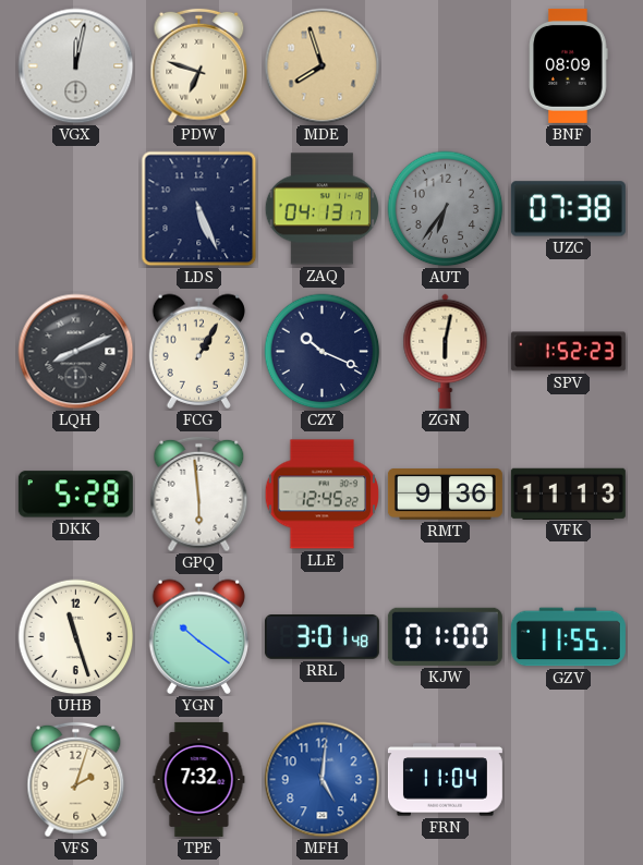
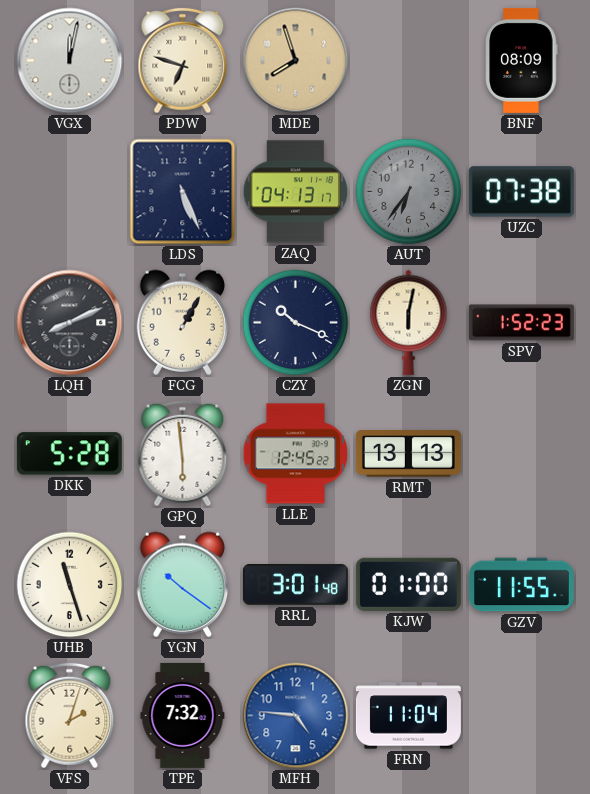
RMT: 9:36 -> 13:13
VFK: 11:13 -> none
MFH: 5:01 -> 4:46
